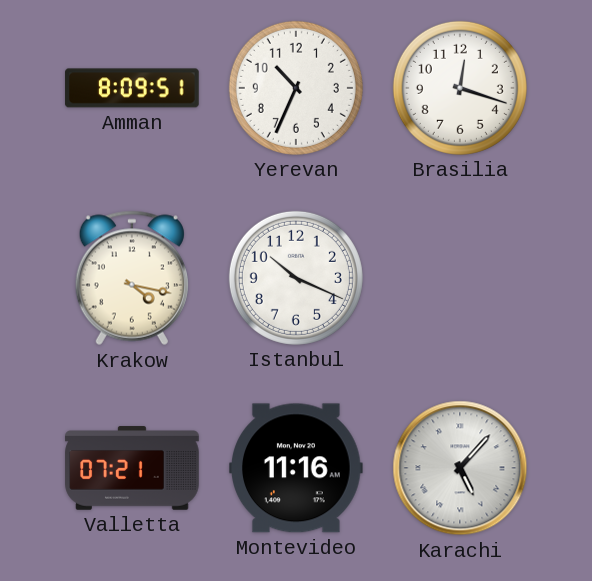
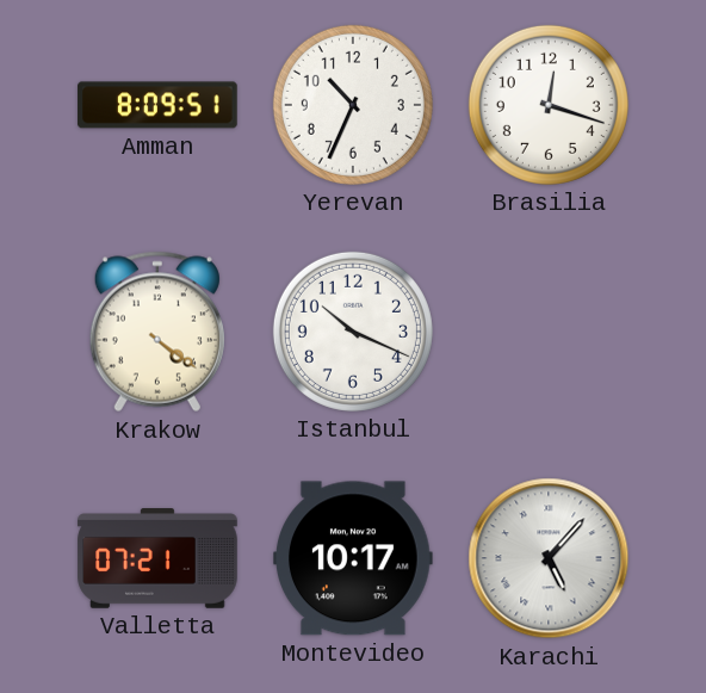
Krakow: 4:17 -> 4:21
Montevideo: 11:16 -> 10:17
